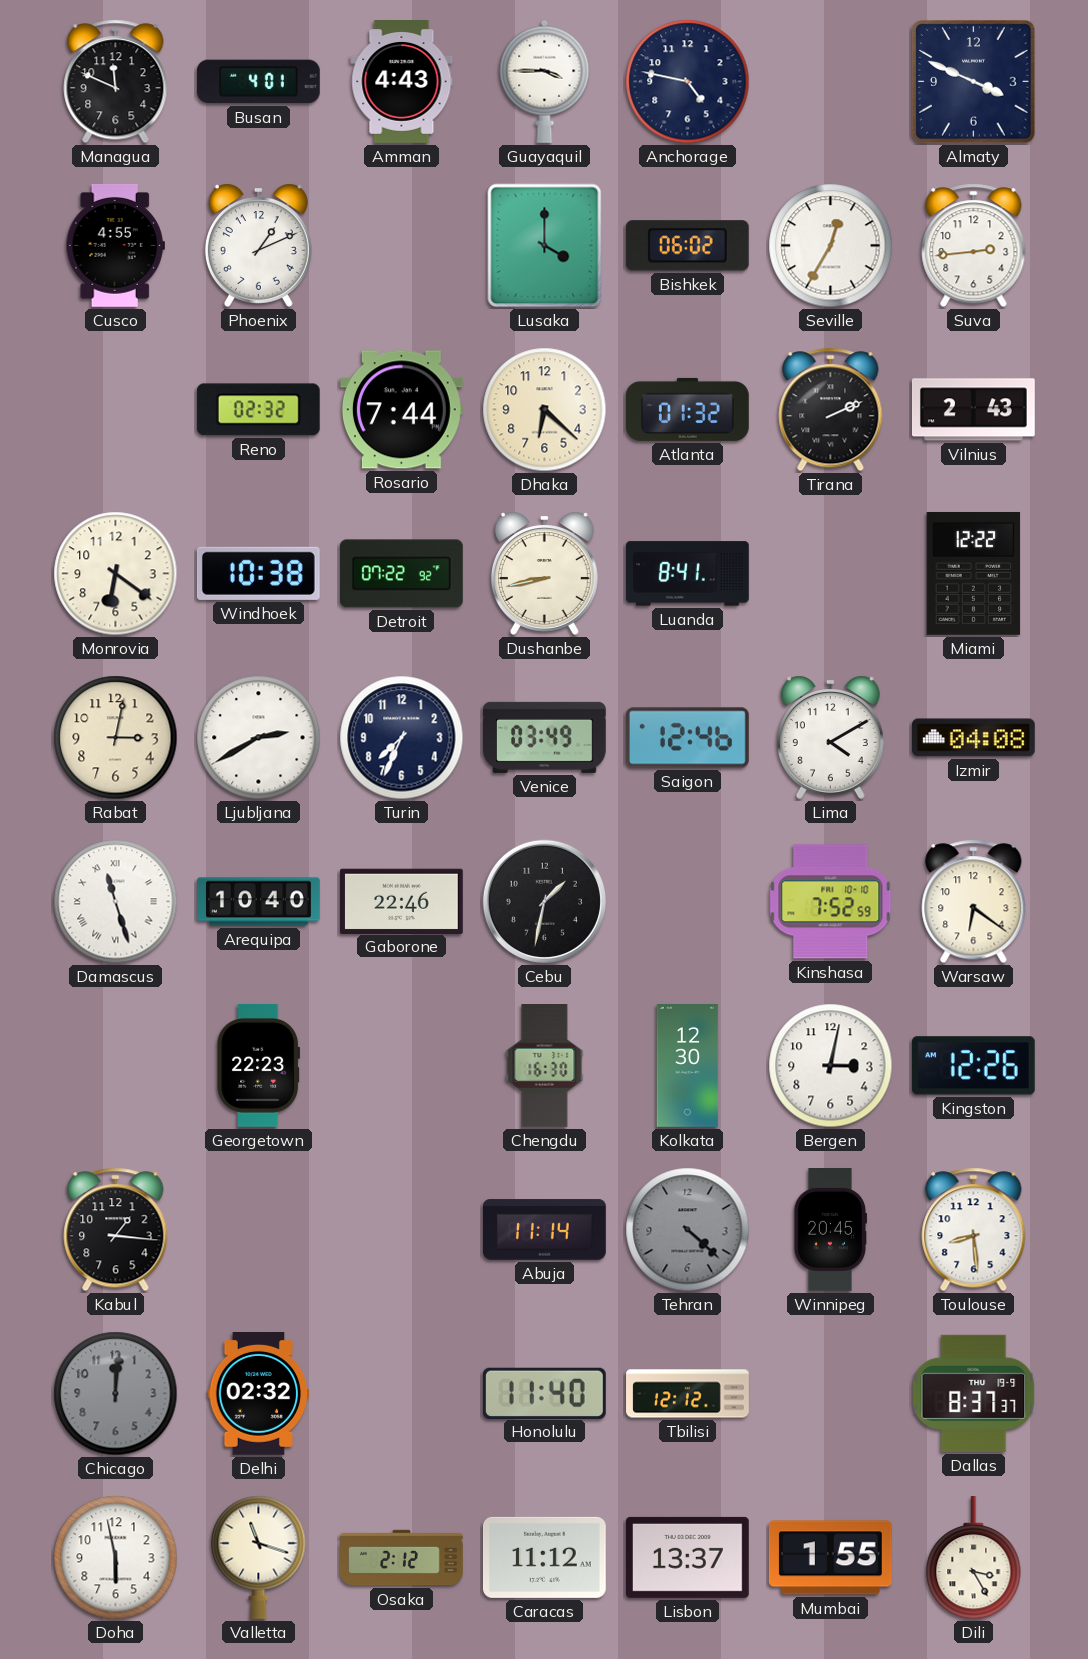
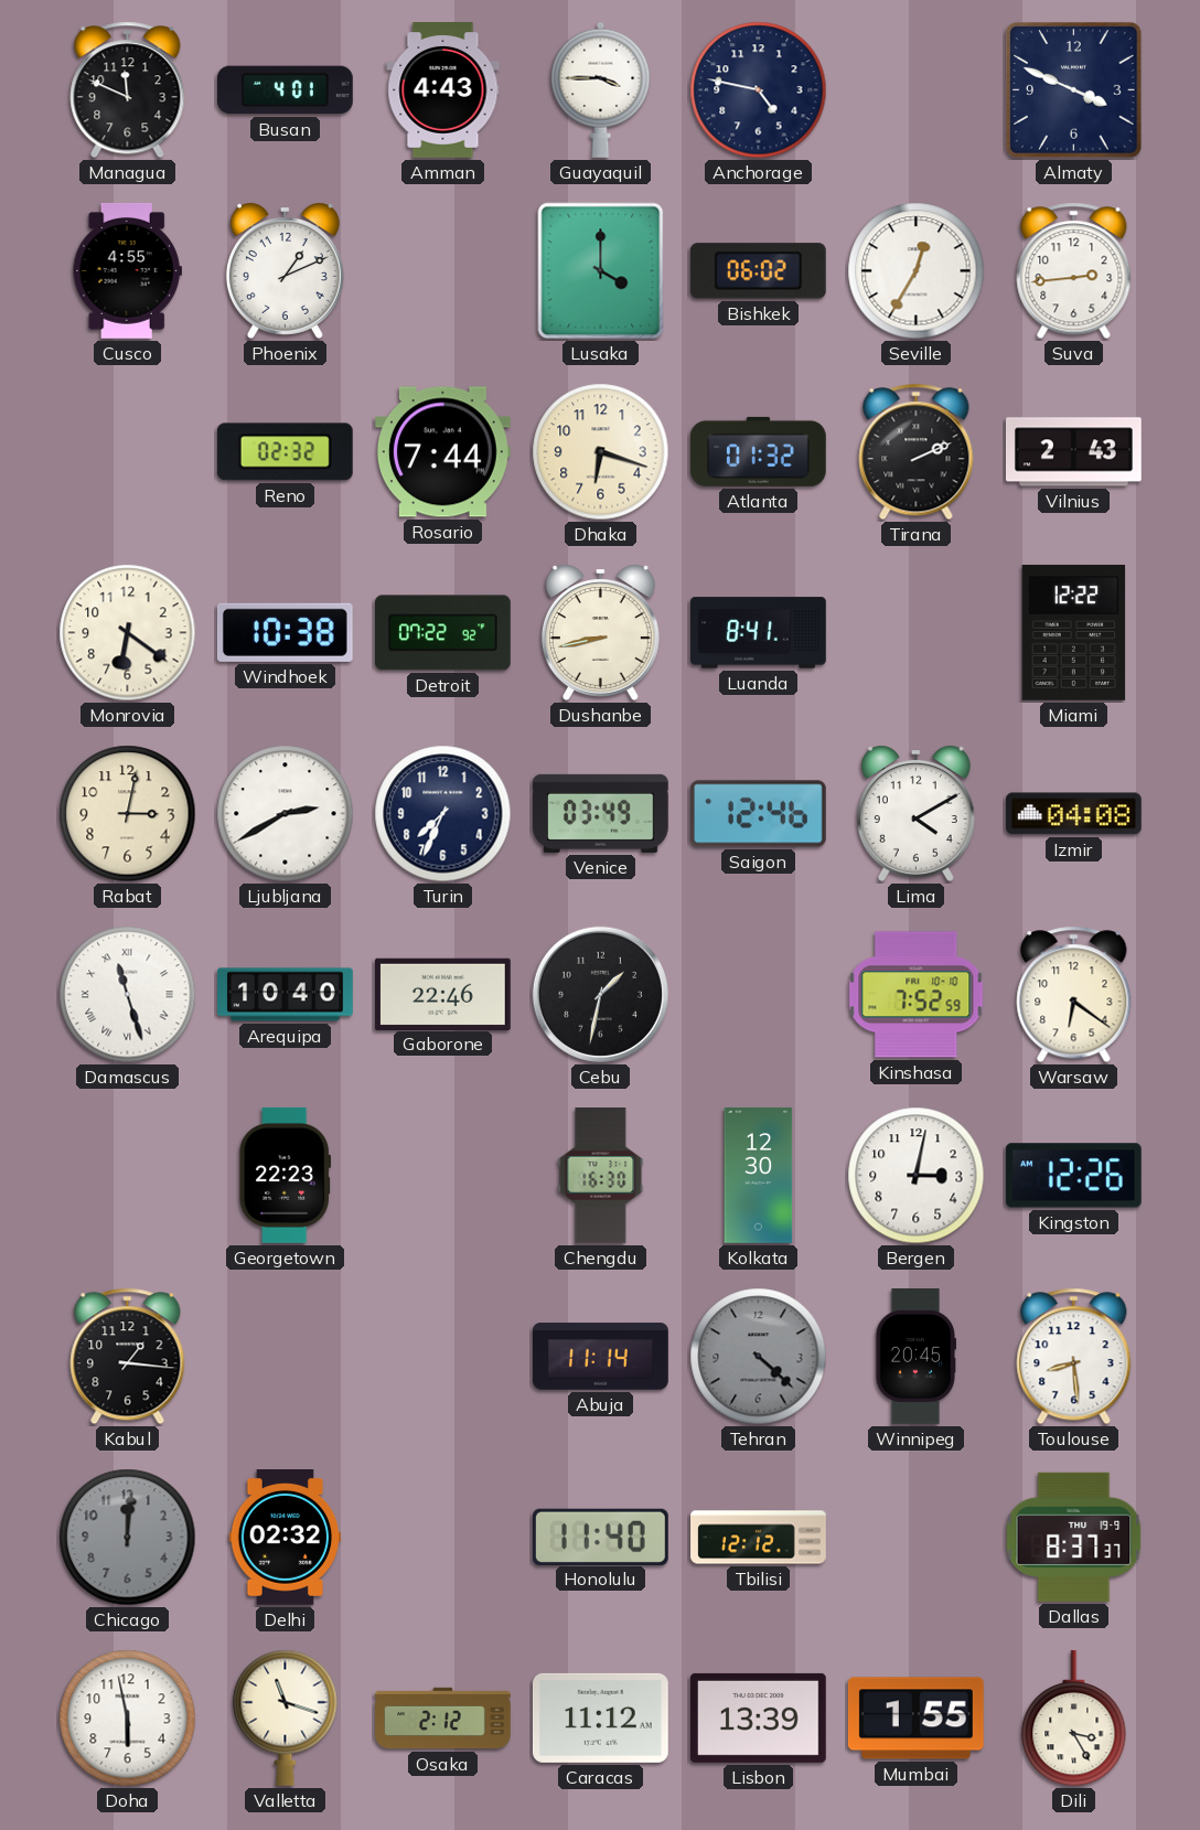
Dhaka: 6:22 -> 6:18
Lisbon: 13:37 -> 13:39
